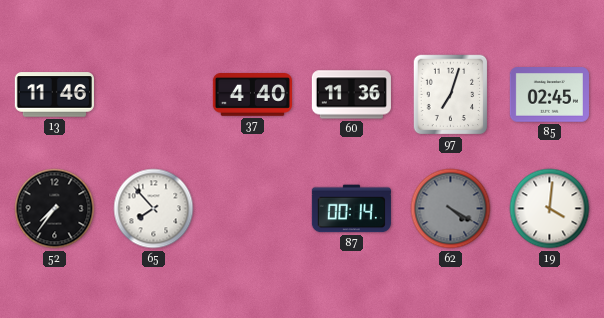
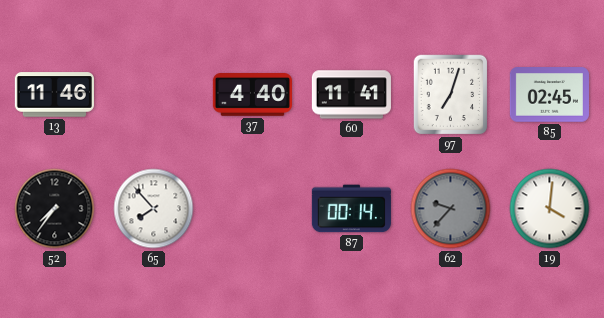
60: 11:36 -> 11:41
62: 4:20 -> 9:37
